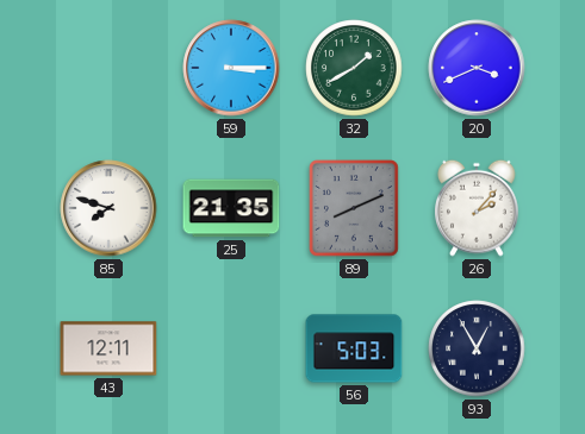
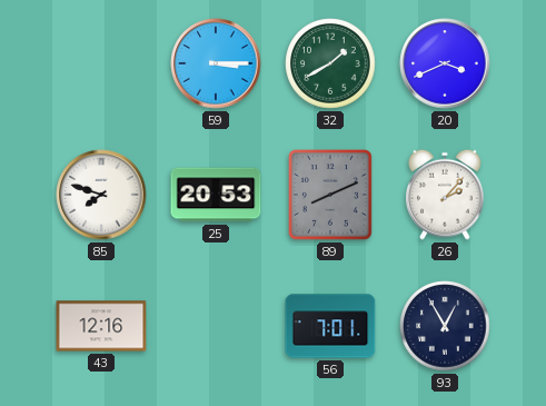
25: 21:35 -> 20:53
43: 12:11 -> 12:16
56: 5:03 -> 7:01
